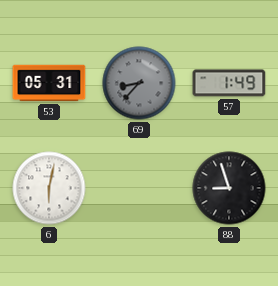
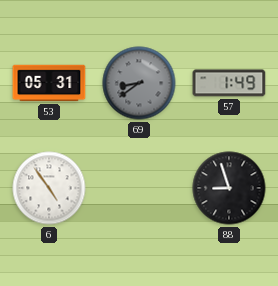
69: 8:37 -> 8:39
6: 6:02 -> 4:54
